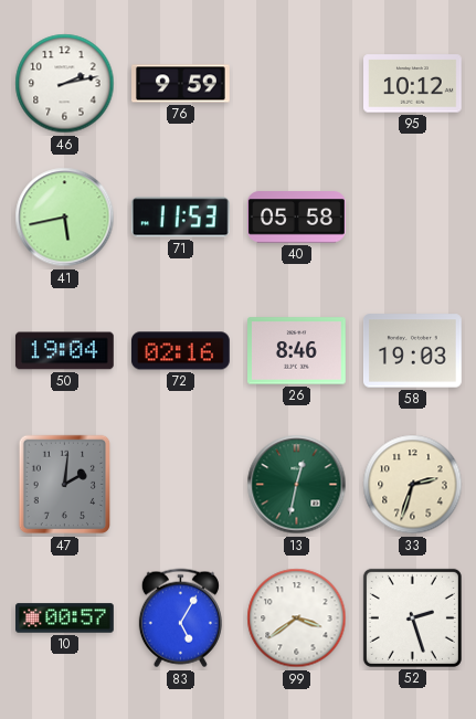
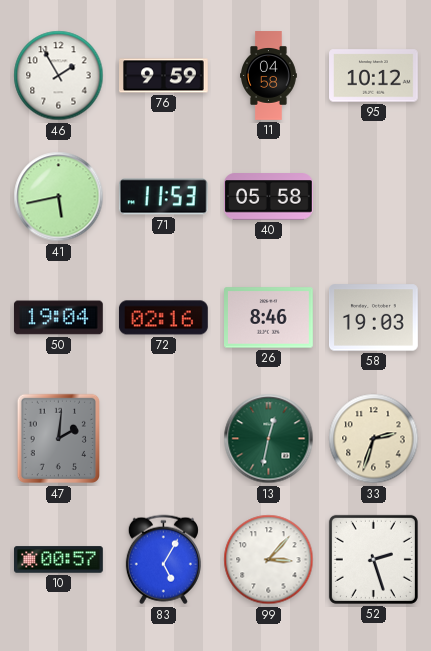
46: 2:13 -> 1:55
11: none -> 04:58
99: 3:39 -> 3:07
